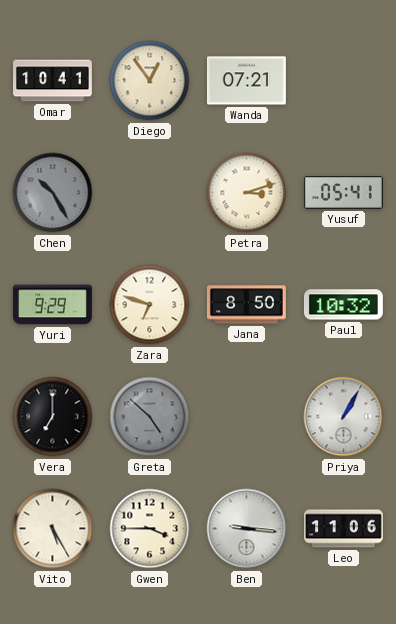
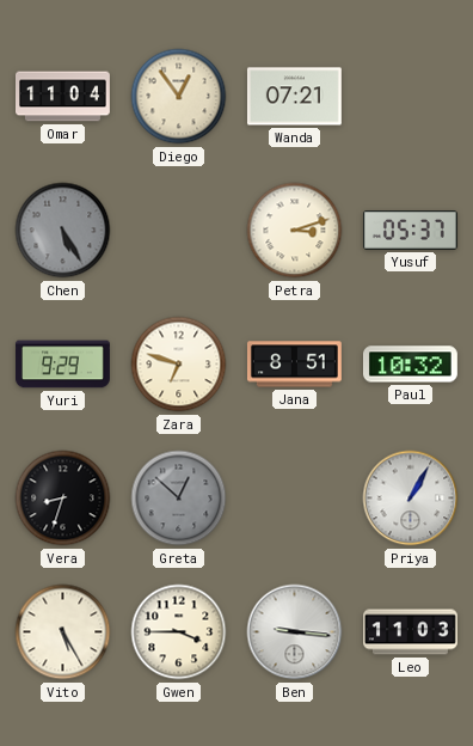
Omar: 10:41 -> 11:04
Chen: 10:25 -> 5:25
Yusuf: 05:41 -> 05:37
Jana: 8:50 -> 8:51
Vera: 7:00 -> 8:33
Greta: 4:52 -> 12:52
Leo: 11:06 -> 11:03
